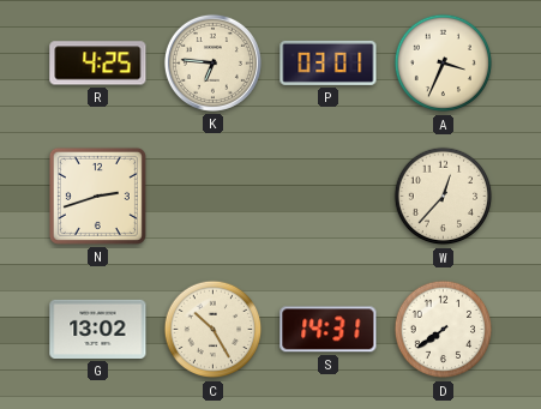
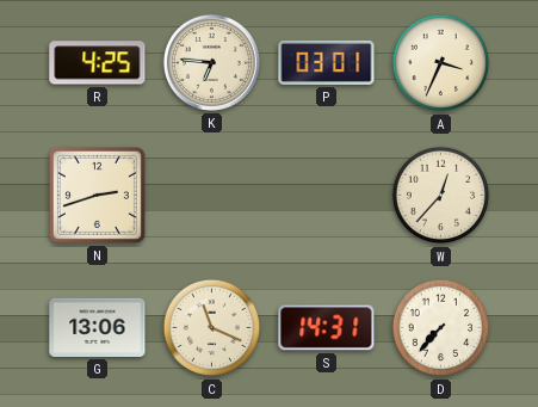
G: 13:02 -> 13:06
C: 10:25 -> 11:19
D: 7:39 -> 7:37
